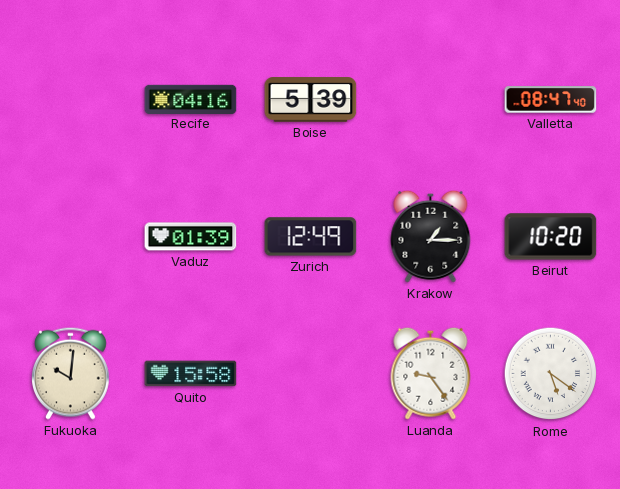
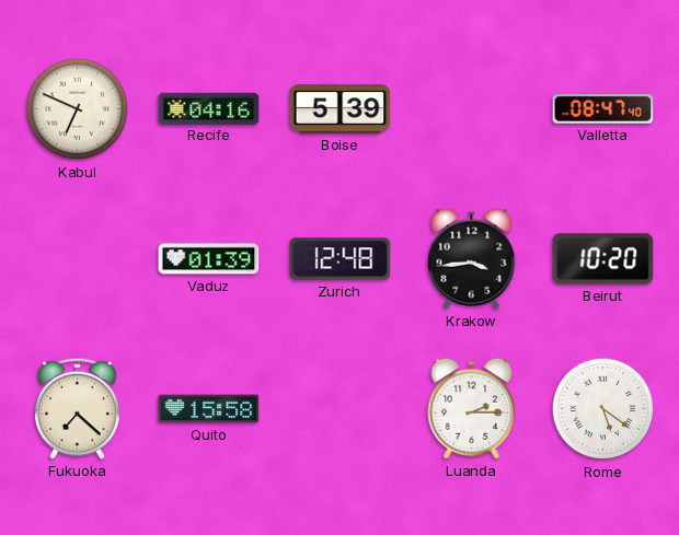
Kabul: none -> 6:49
Zurich: 12:49 -> 12:48
Krakow: 1:15 -> 3:44
Fukuoka: 10:01 -> 7:22
Luanda: 9:24 -> 2:15
